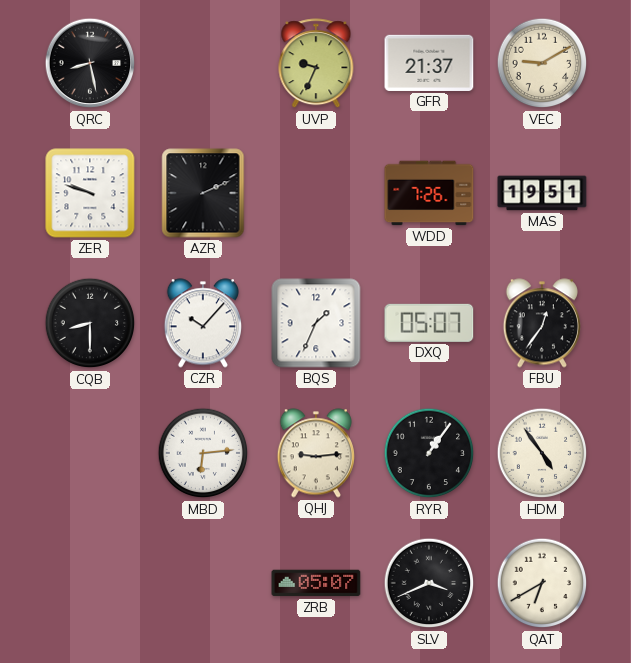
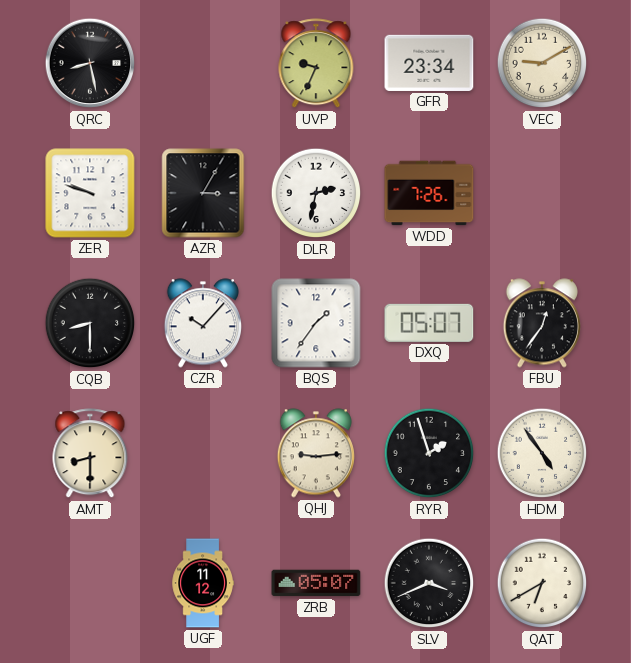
GFR: 21:37 -> 23:34
AZR: 2:11 -> 3:05
DLR: none -> 2:32
MAS: 19:51 -> none
BQS: 1:34 -> 1:36
AMT: none -> 8:30
MBD: 6:14 -> none
RYR: 1:06 -> 1:57
UGF: none -> 11:12
